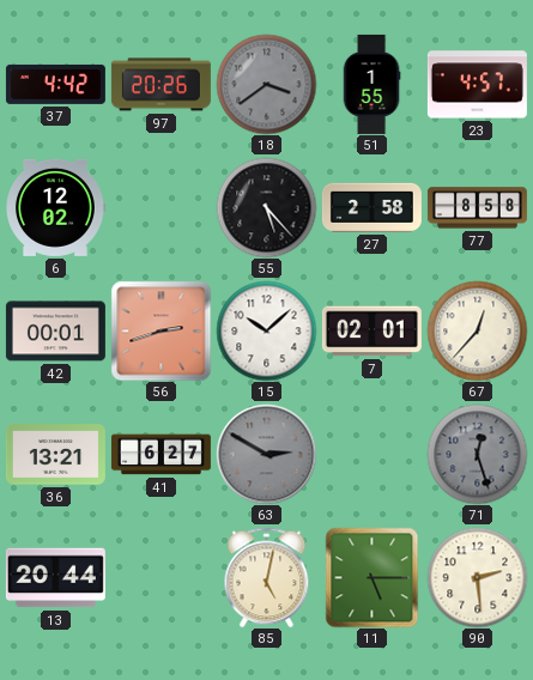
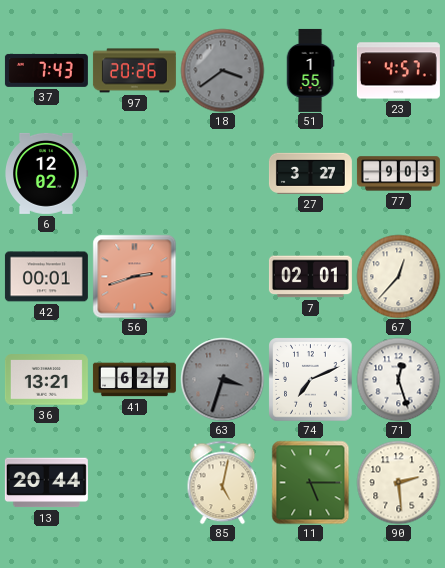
37: 4:42 -> 7:43
55: 5:23 -> none
27: 2:58 -> 3:27
77: 8:58 -> 9:03
15: 10:08 -> none
63: 2:50 -> 3:33
74: none -> 7:11
71 dial: grey -> white
